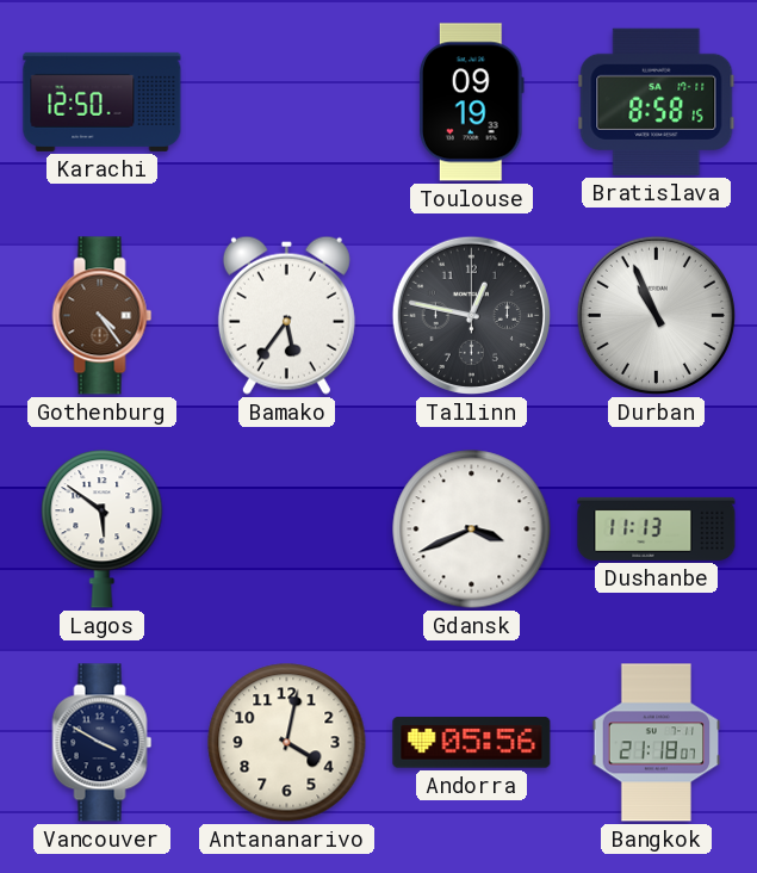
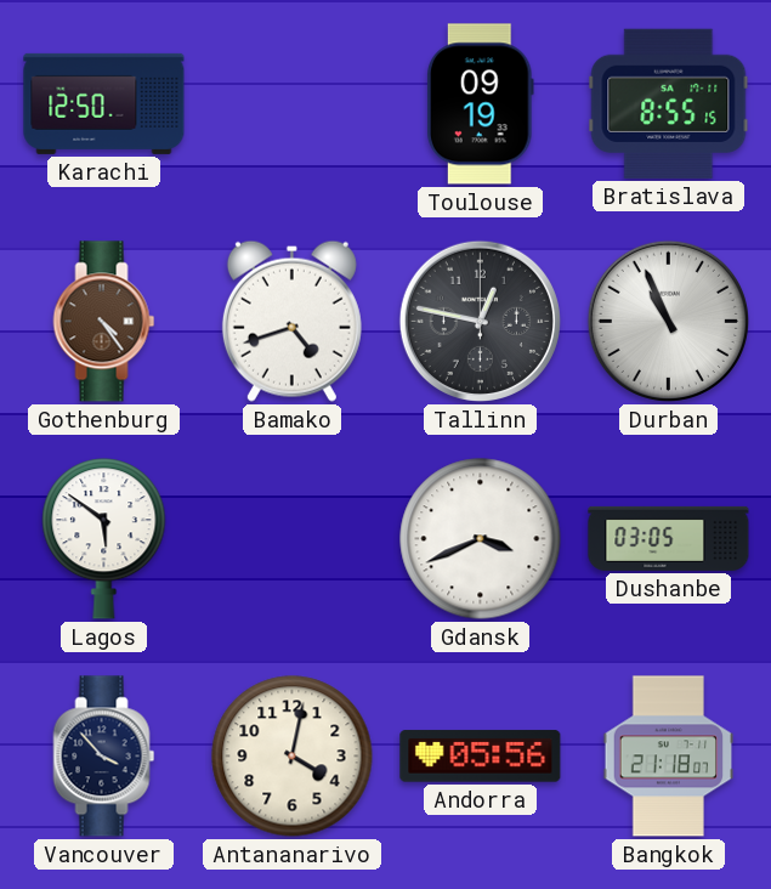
Bratislava: 8:58 -> 8:55
Bamako: 5:36 -> 4:42
Dushanbe: 11:13 -> 03:05
Vancouver: 3:50 -> 3:53
